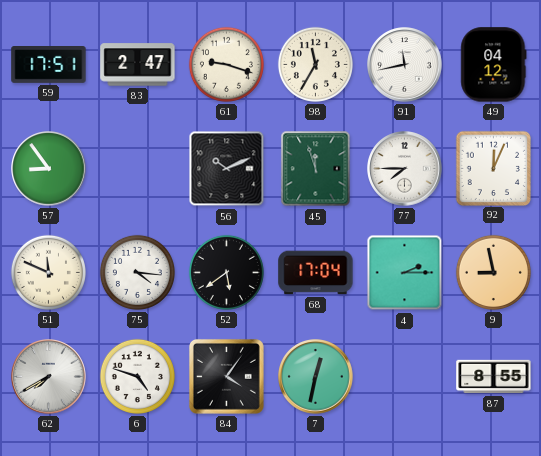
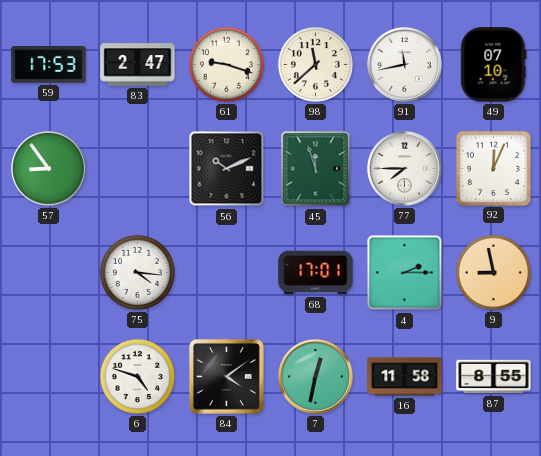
59: 17:51 -> 17:53
98: 11:35 -> 11:38
49: 04:12 -> 07:10
51: 11:49 -> none
52: 5:39 -> none
68: 17:04 -> 17:01
62: 7:40 -> none
84: 4:06 -> 4:09
16: none -> 11:58
